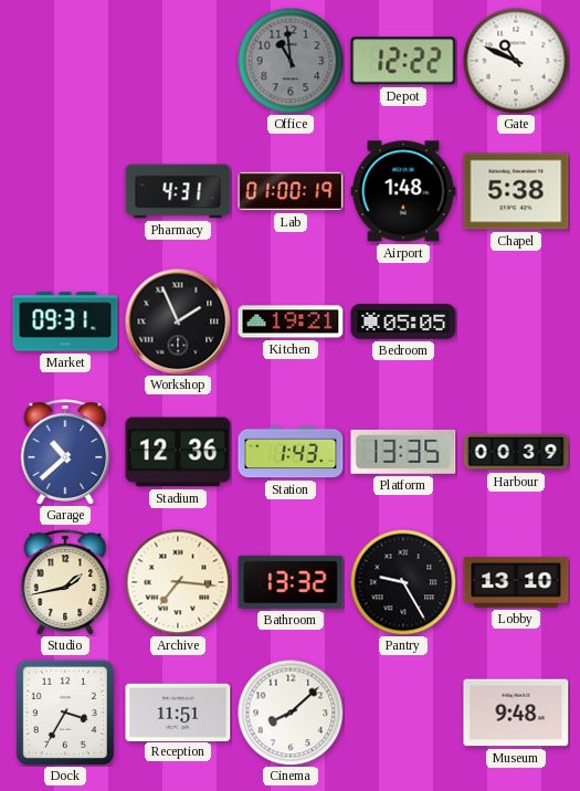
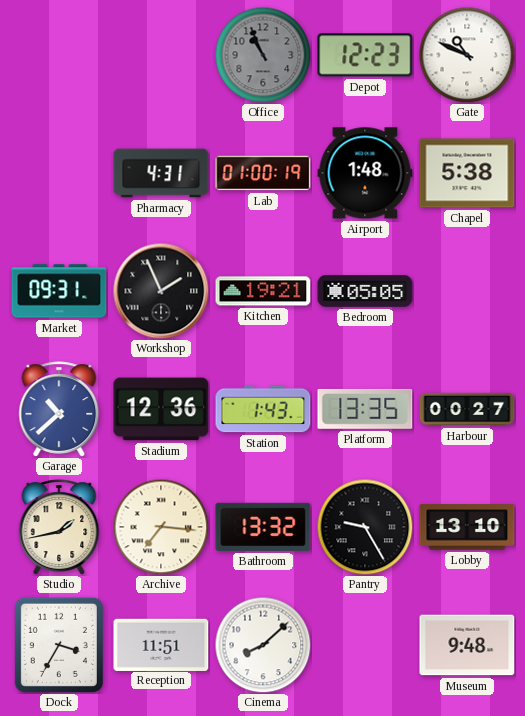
Office: 10:59 -> 10:56
Depot: 12:22 -> 12:23
Harbour: 00:39 -> 00:27
